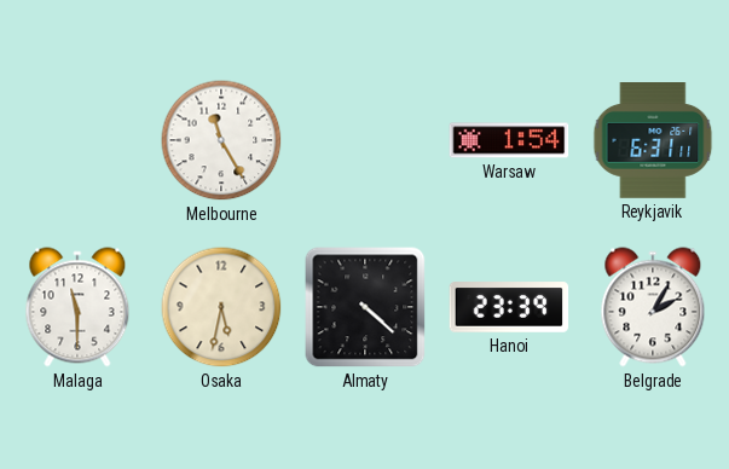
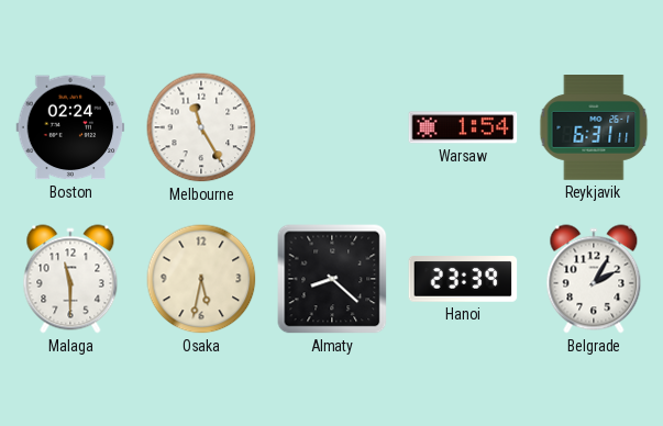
Boston: none -> 02:24
Almaty: 4:22 -> 8:22
